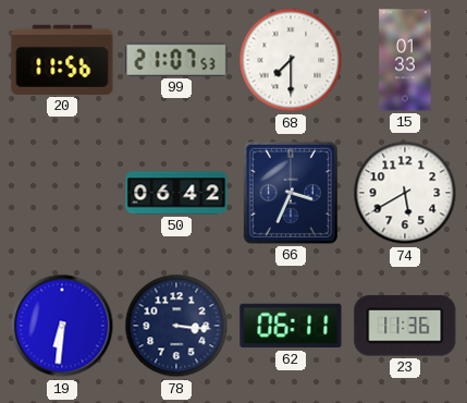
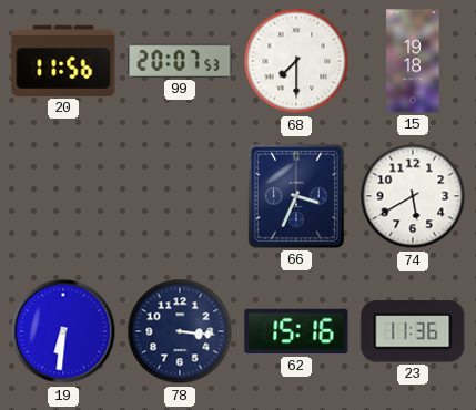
99: 21:07 -> 20:07
15: 01:33 -> 19:18
50: 06:42 -> none
62: 06:11 -> 15:16
